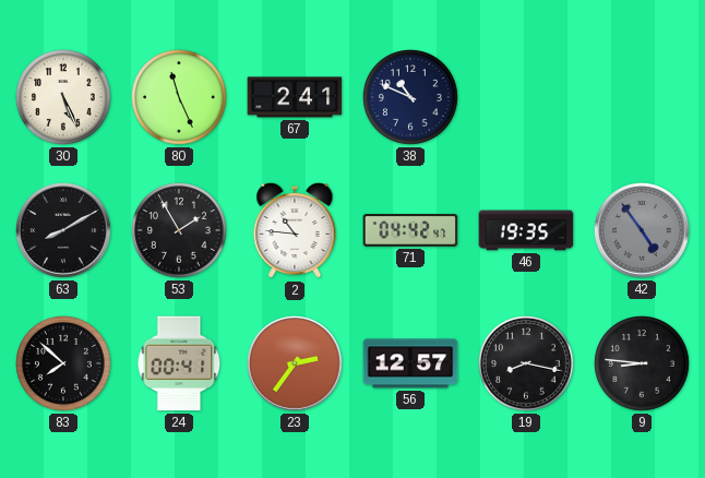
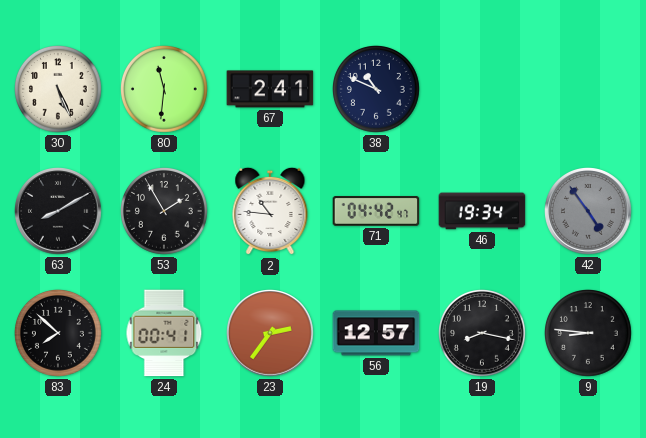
80: 11:26 -> 11:31
46: 19:35 -> 19:34
